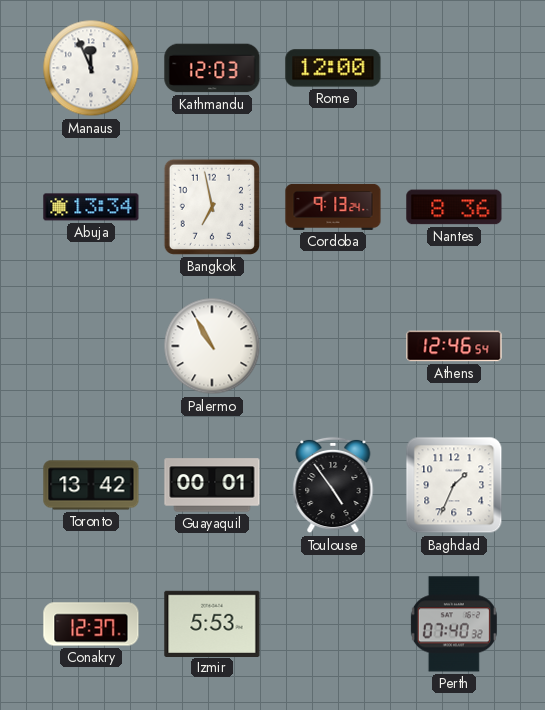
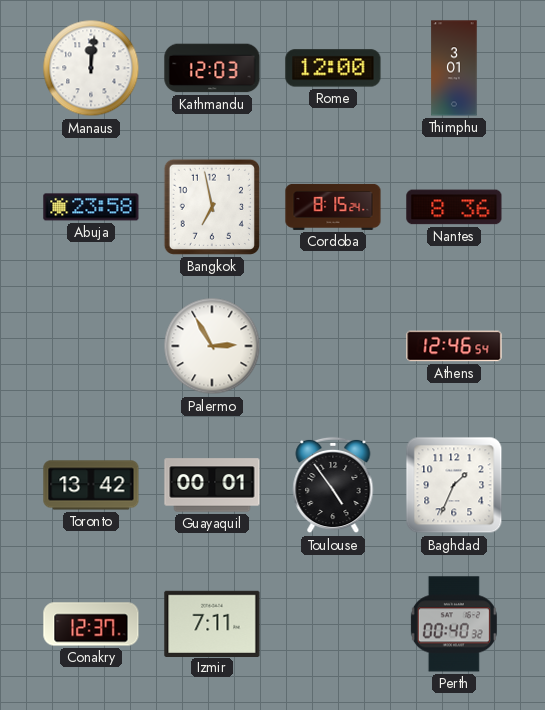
Manaus: 11:56 -> 12:01
Thimphu: none -> 3:01
Abuja: 13:34 -> 23:58
Cordoba: 9:13 -> 8:15
Palermo: 10:55 -> 2:55
Izmir: 5:53 -> 7:11
Perth: 07:40 -> 00:40
